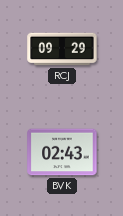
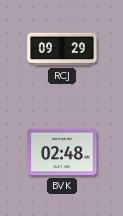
BVK: 02:43 -> 02:48
